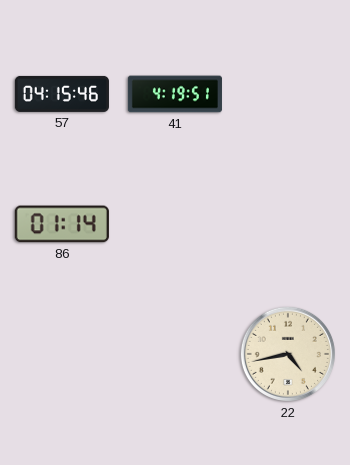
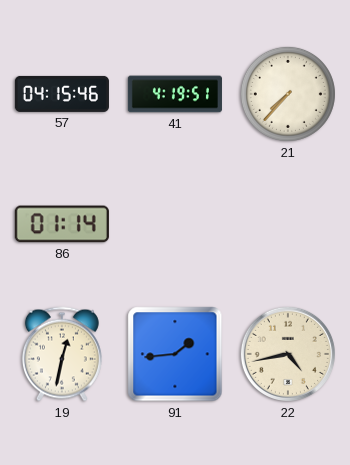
21: none -> 7:37
19: none -> 12:32
91: none -> 1:44
